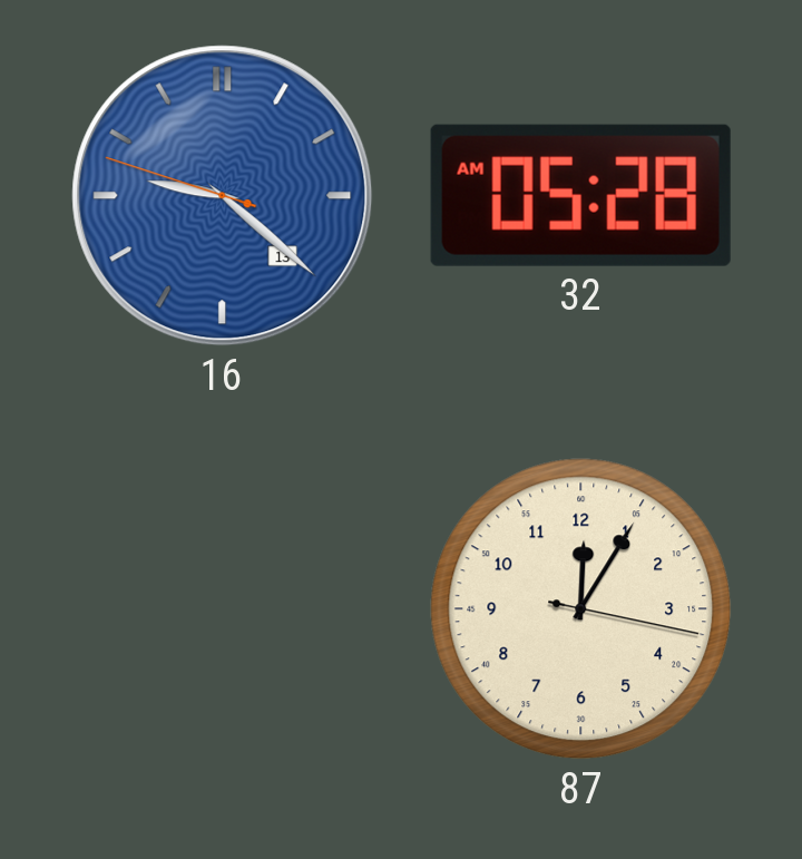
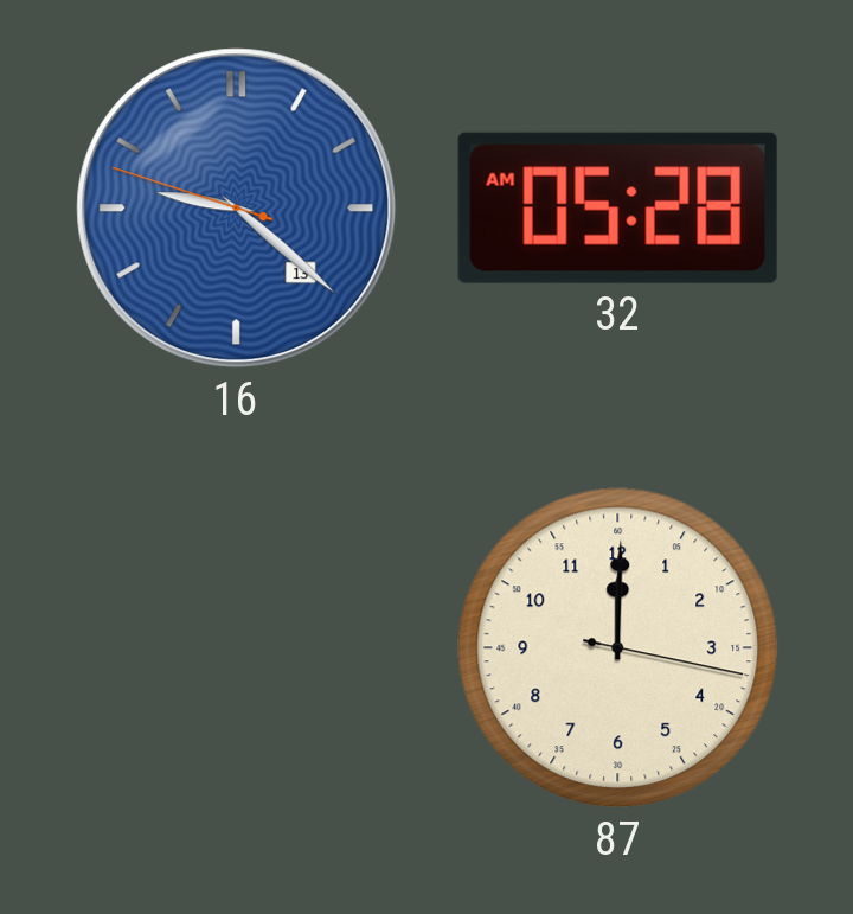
87: 12:05 -> 12:00
